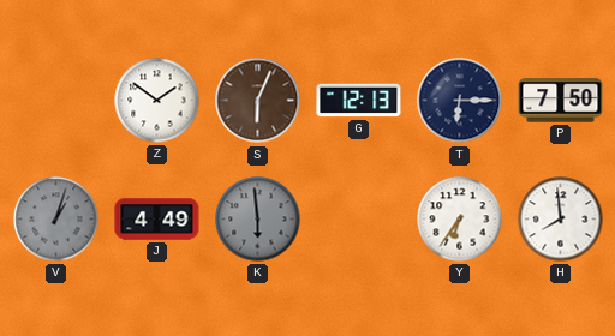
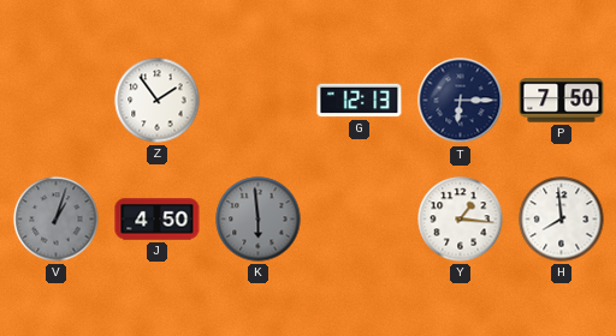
Z: 1:51 -> 1:54
S: 6:04 -> none
J: 4:49 -> 4:50
Y: 6:36 -> 1:16
